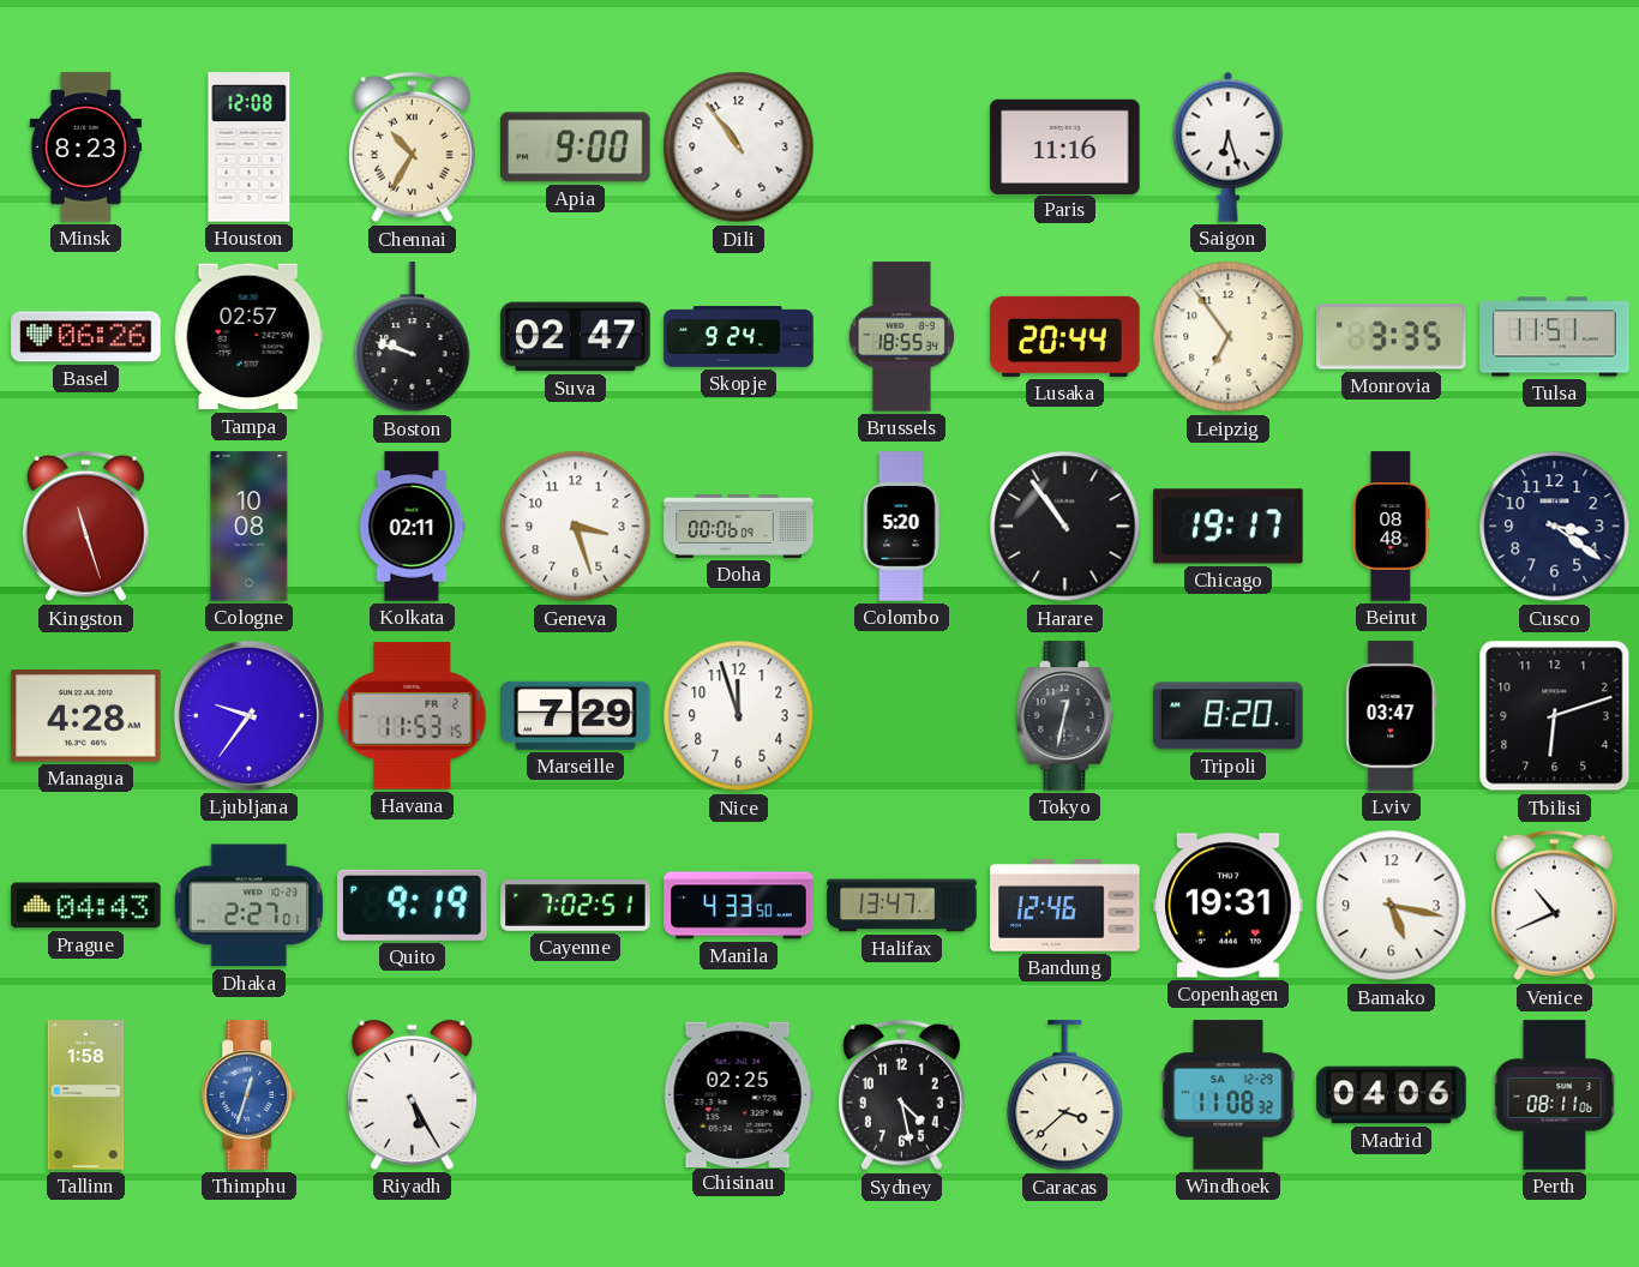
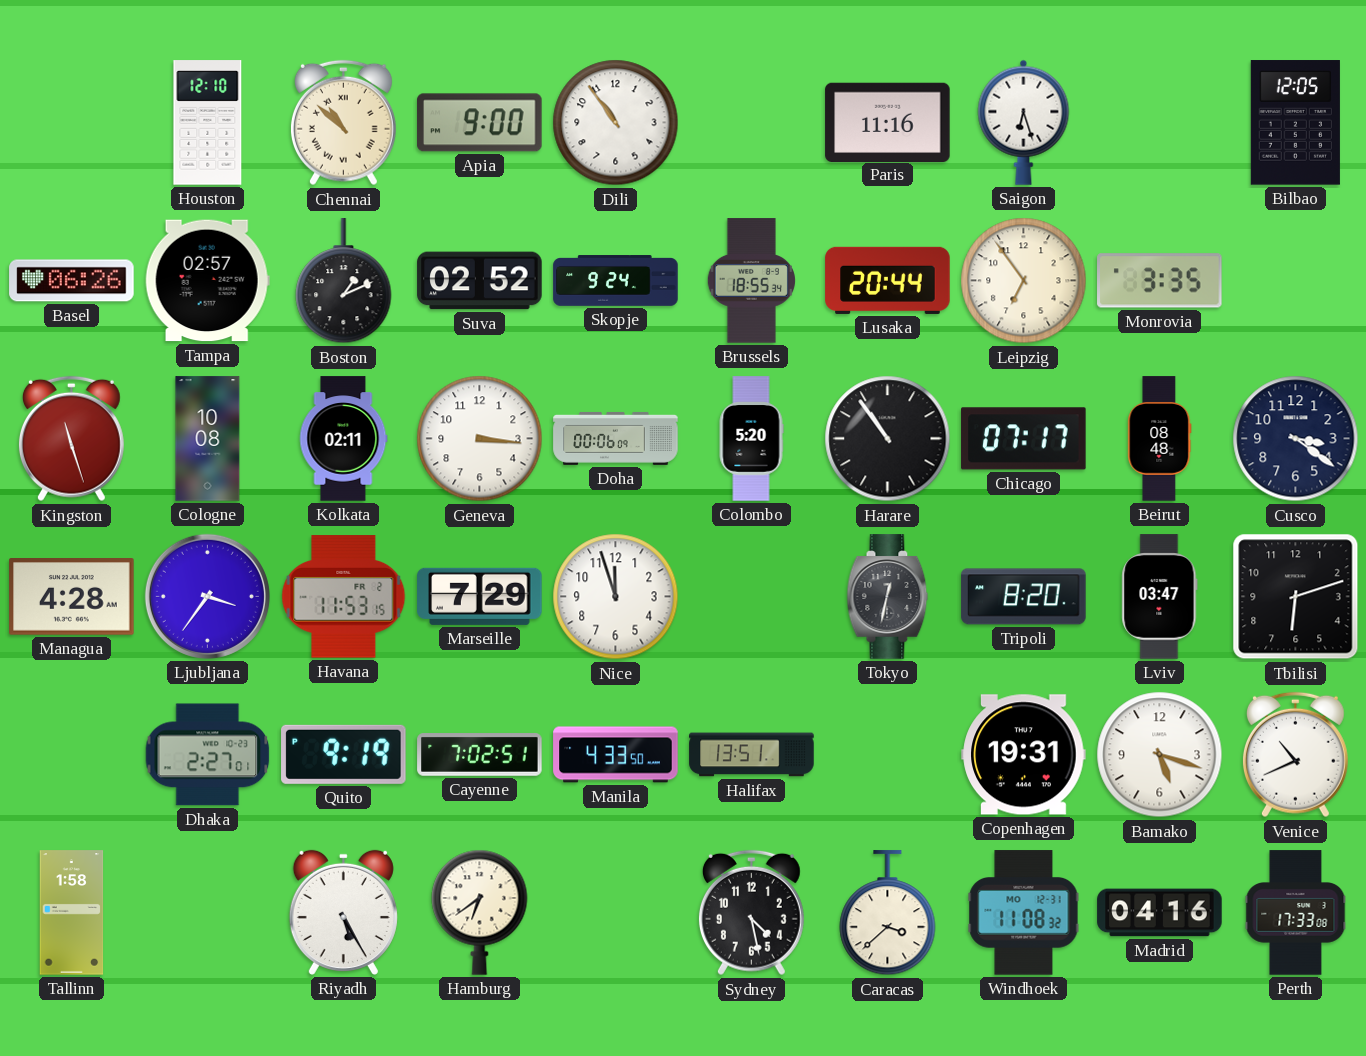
Minsk: 8:23 -> none
Houston: 12:08 -> 12:10
Chennai: 10:35 -> 10:52
Bilbao: none -> 12:05
Boston: 9:48 -> 1:11
Suva: 02:47 -> 02:52
Tulsa: 11:51 -> none
Geneva: 3:27 -> 3:16
Chicago: 19:17 -> 07:17
Ljubljana: 9:36 -> 3:36
Prague: 04:43 -> none
Halifax: 13:47 -> 13:51
Bandung: 12:46 -> none
Bamako: 5:17 -> 5:18
Thimphu: 12:33 -> none
Hamburg: none -> 6:39
Chisinau: 02:25 -> none
Windhoek date: SA 12-29 -> MO 12-31
Madrid: 04:06 -> 04:16
Perth: 08:11 -> 17:33
